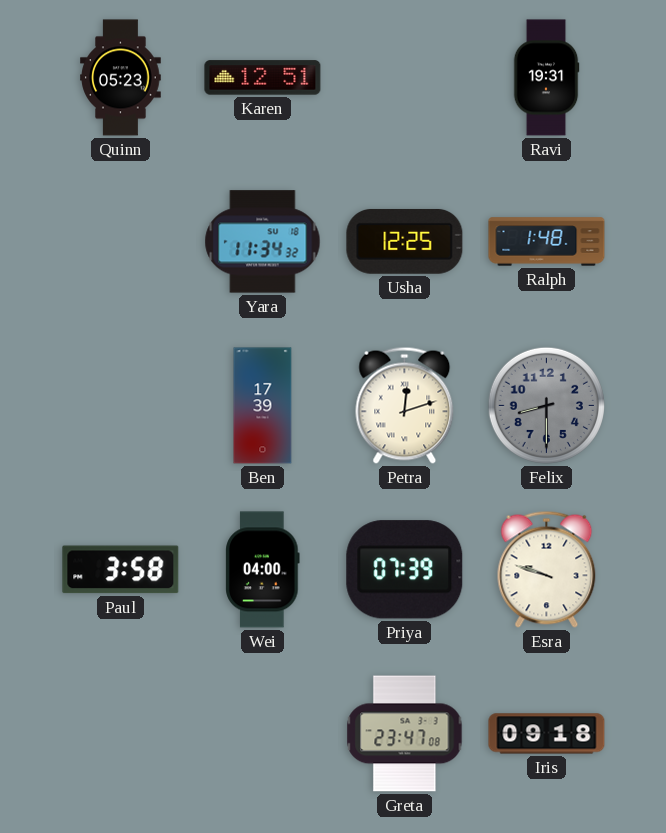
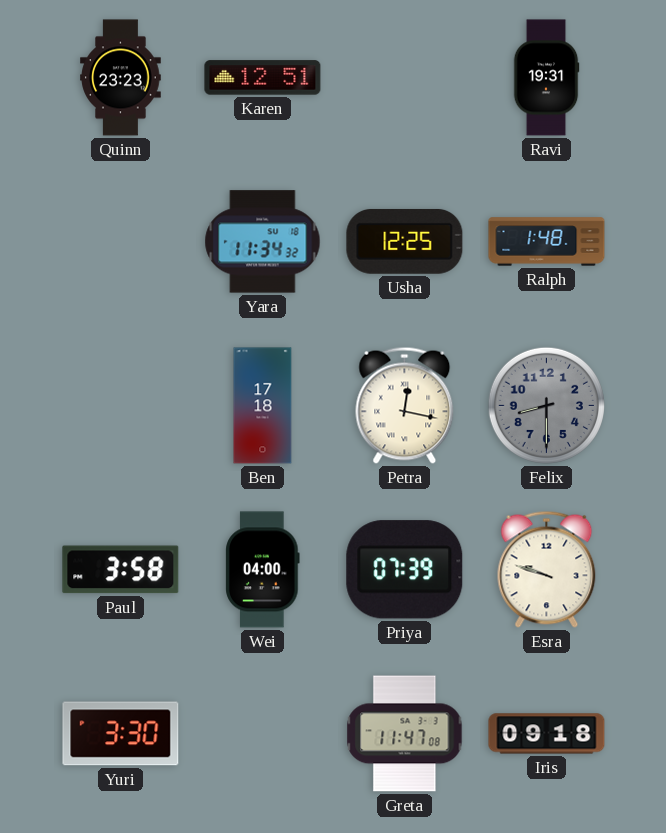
Quinn: 05:23 -> 23:23
Ben: 17:39 -> 17:18
Petra: 12:12 -> 12:17
Yuri: none -> 3:30
Greta: 23:47 -> 11:47
